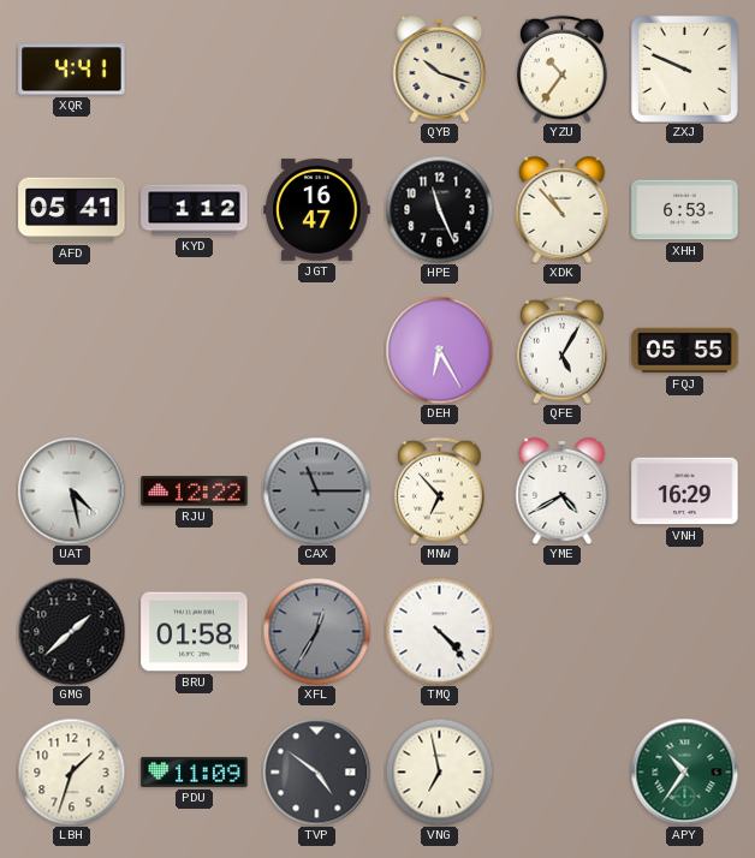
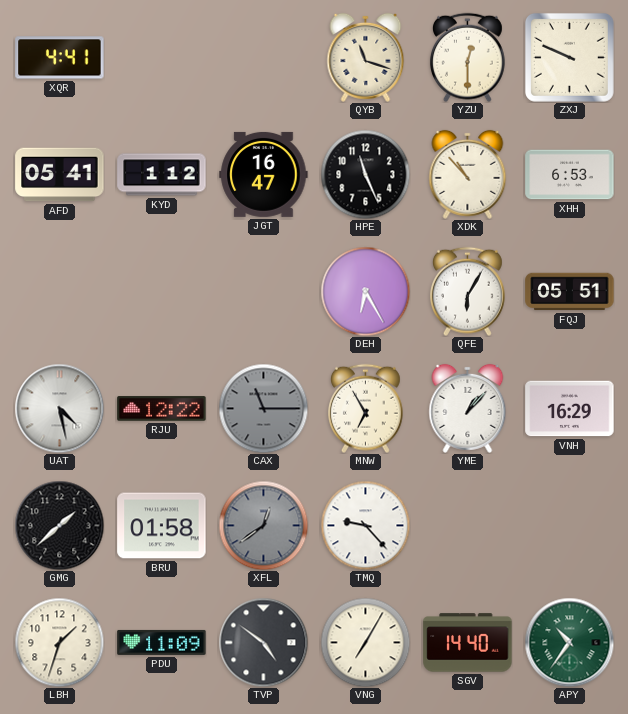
QYB: 10:18 -> 11:18
YZU: 10:36 -> 12:30
QFE: 5:05 -> 6:05
FQJ: 05:55 -> 05:51
MNW: 6:53 -> 6:55
YME: 4:40 -> 1:07
XFL: 12:35 -> 12:39
TMQ: 4:23 -> 9:23
VNG: 6:58 -> 7:05
SGV: none -> 14:40
